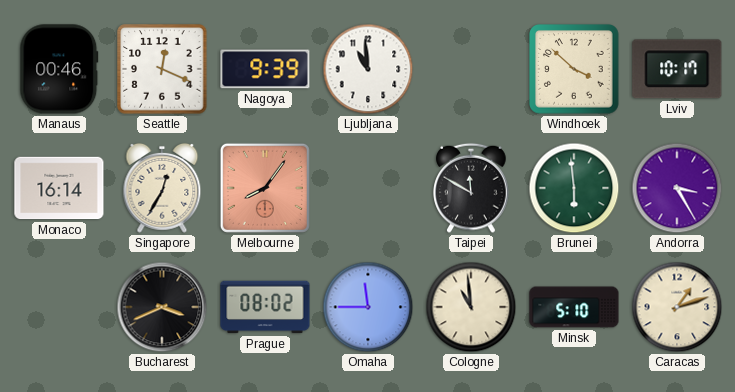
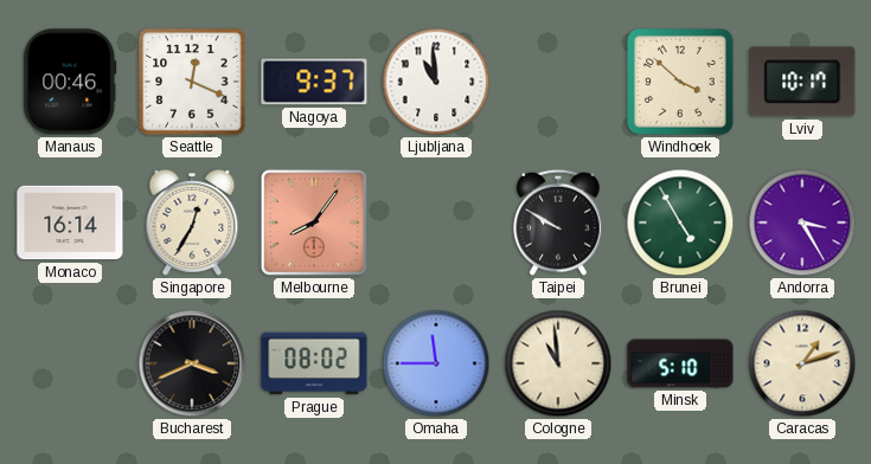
Nagoya: 9:39 -> 9:37
Taipei: 11:50 -> 9:50
Brunei: 5:59 -> 4:55
